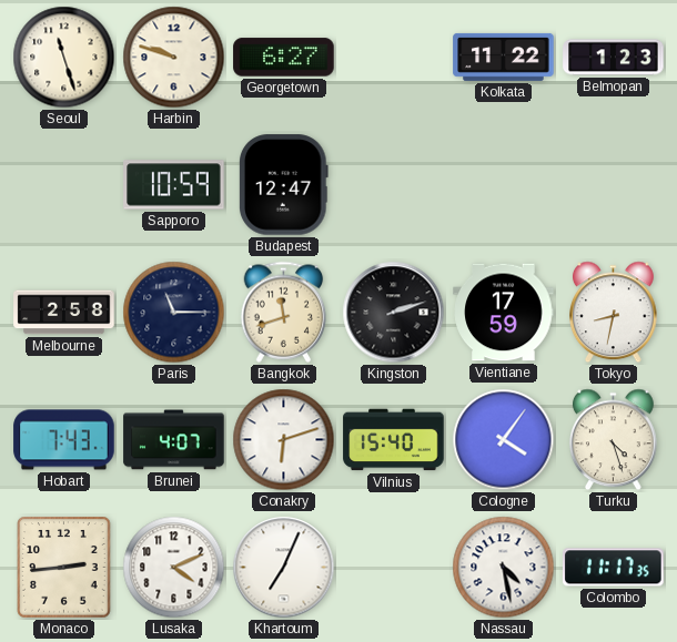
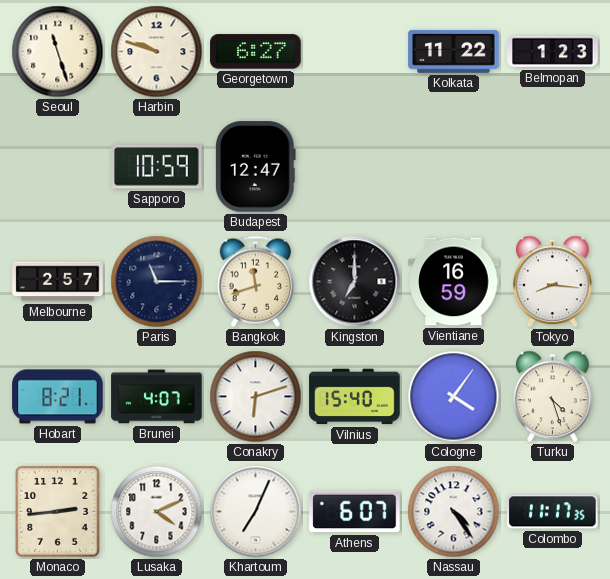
Melbourne: 2:58 -> 2:57
Kingston: 2:12 -> 7:00
Vientiane: 17:59 -> 16:59
Tokyo: 8:32 -> 8:16
Hobart: 7:43 -> 8:21
Athens: none -> 6:07
Nassau: 4:28 -> 4:24
